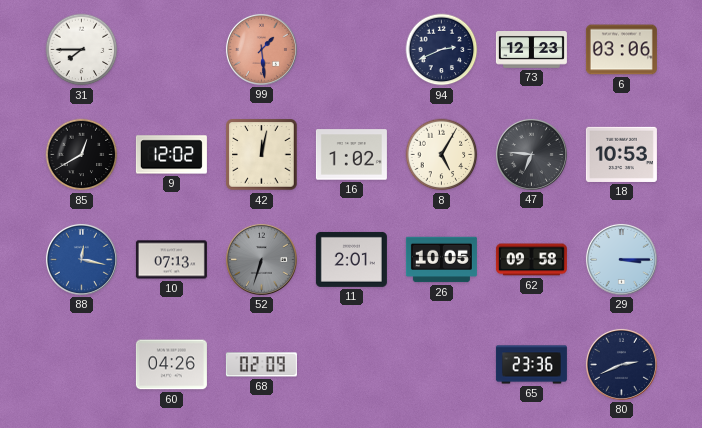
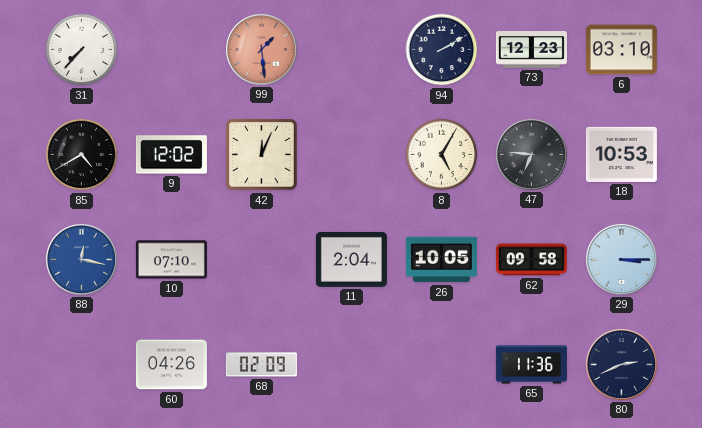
31: 7:45 -> 7:37
94: 2:41 -> 2:10
6: 03:06 -> 03:10
85: 12:40 -> 4:40
42: 12:02 -> 12:04
16: 1:02 -> none
10: 07:13 -> 07:10
52: 6:33 -> none
11: 2:01 -> 2:04
65: 23:36 -> 11:36
